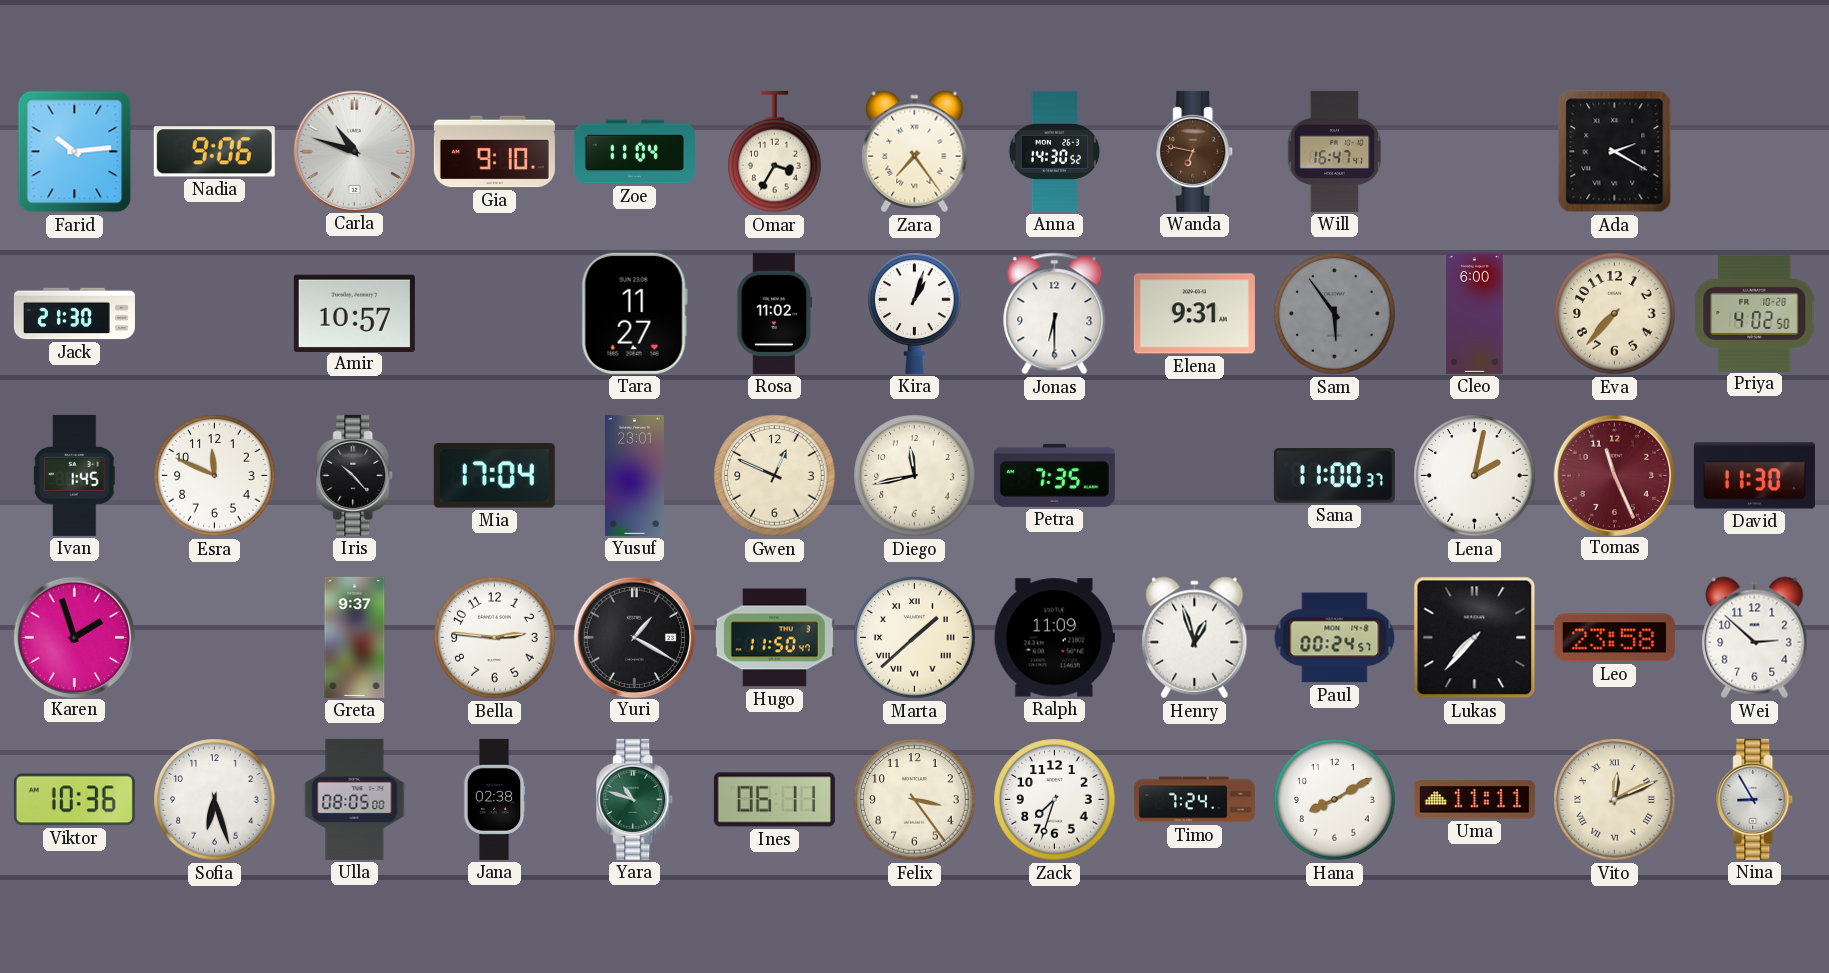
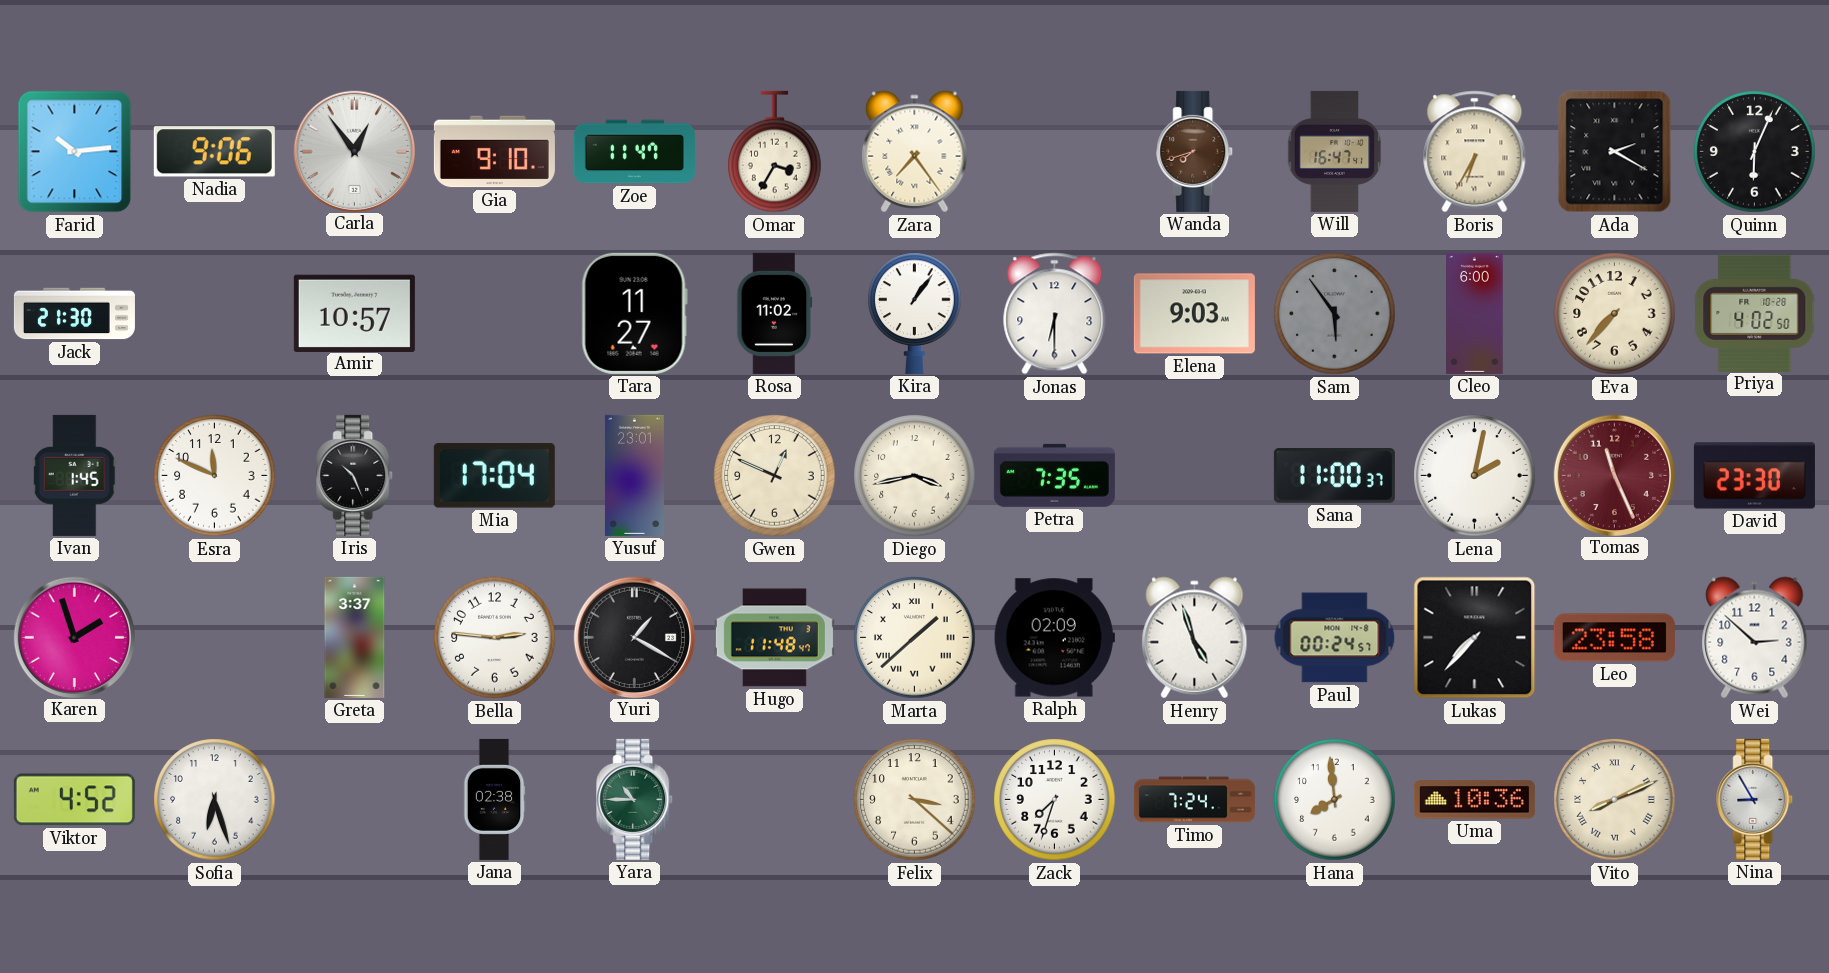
Carla: 10:48 -> 12:54
Zoe: 11:04 -> 11:47
Anna: 14:30 -> none
Wanda: 6:47 -> 7:42
Boris: none -> 6:35
Quinn: none -> 6:04
Kira: 1:03 -> 1:06
Elena: 9:31 -> 9:03
Iris: 10:23 -> 10:26
Diego: 11:43 -> 3:43
David: 11:30 -> 23:30
Greta: 9:37 -> 3:37
Hugo: 11:50 -> 11:48
Ralph: 11:09 -> 02:09
Henry: 12:57 -> 4:57
Viktor: 10:36 -> 4:52
Ulla: 08:05 -> none
Yara: 10:48 -> 10:45
Ines: 06:11 -> none
Felix: 3:24 -> 3:22
Hana: 8:10 -> 7:59
Uma: 11:11 -> 10:36
Vito: 12:11 -> 8:11
